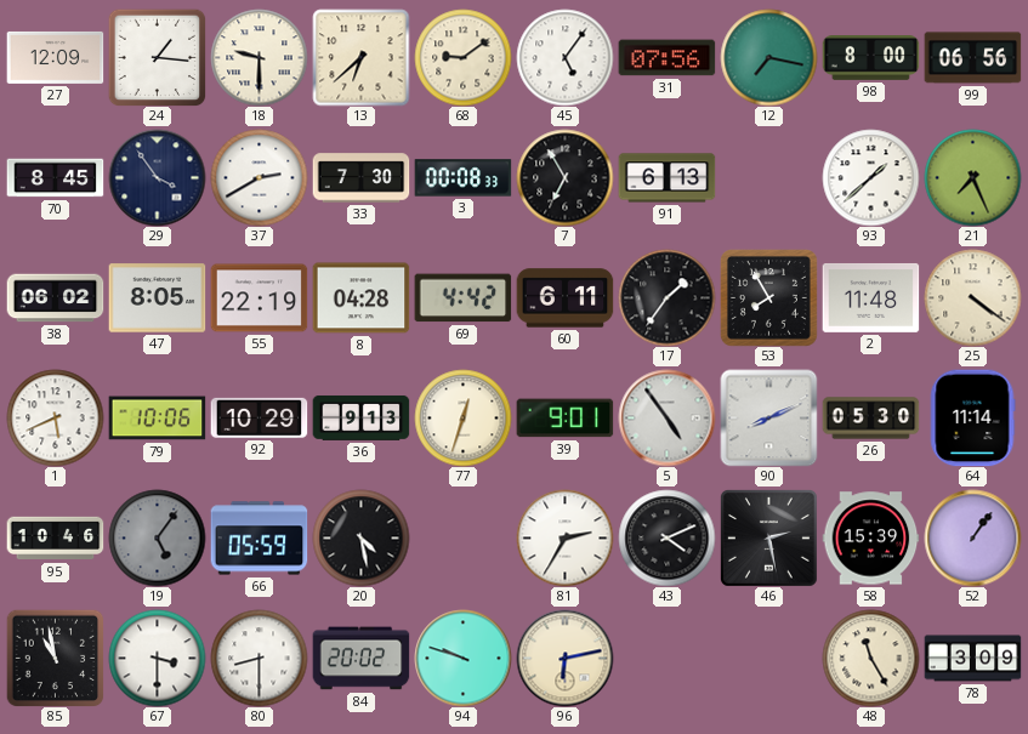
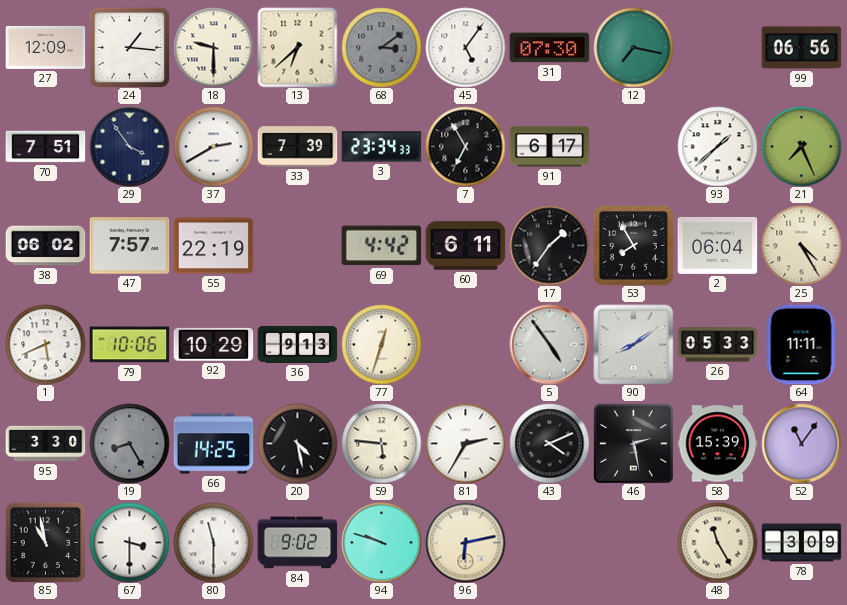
68: 9:09 -> 3:09
68 dial: cream -> grey
31: 07:56 -> 07:30
98: 8:00 -> none
70: 8:45 -> 7:51
33: 7:30 -> 7:39
3: 00:08 -> 23:34
91: 6:13 -> 6:17
47: 8:05 -> 7:57
8: 04:28 -> none
2: 11:48 -> 06:04
25: 4:21 -> 4:25
39: 9:01 -> none
90: 8:11 -> 8:09
26: 05:30 -> 05:33
64: 11:14 -> 11:11
95: 10:46 -> 3:30
19: 5:06 -> 8:25
66: 05:59 -> 14:25
59: none -> 5:46
52: 1:06 -> 11:06
80: 8:30 -> 11:30
84: 20:02 -> 9:02
